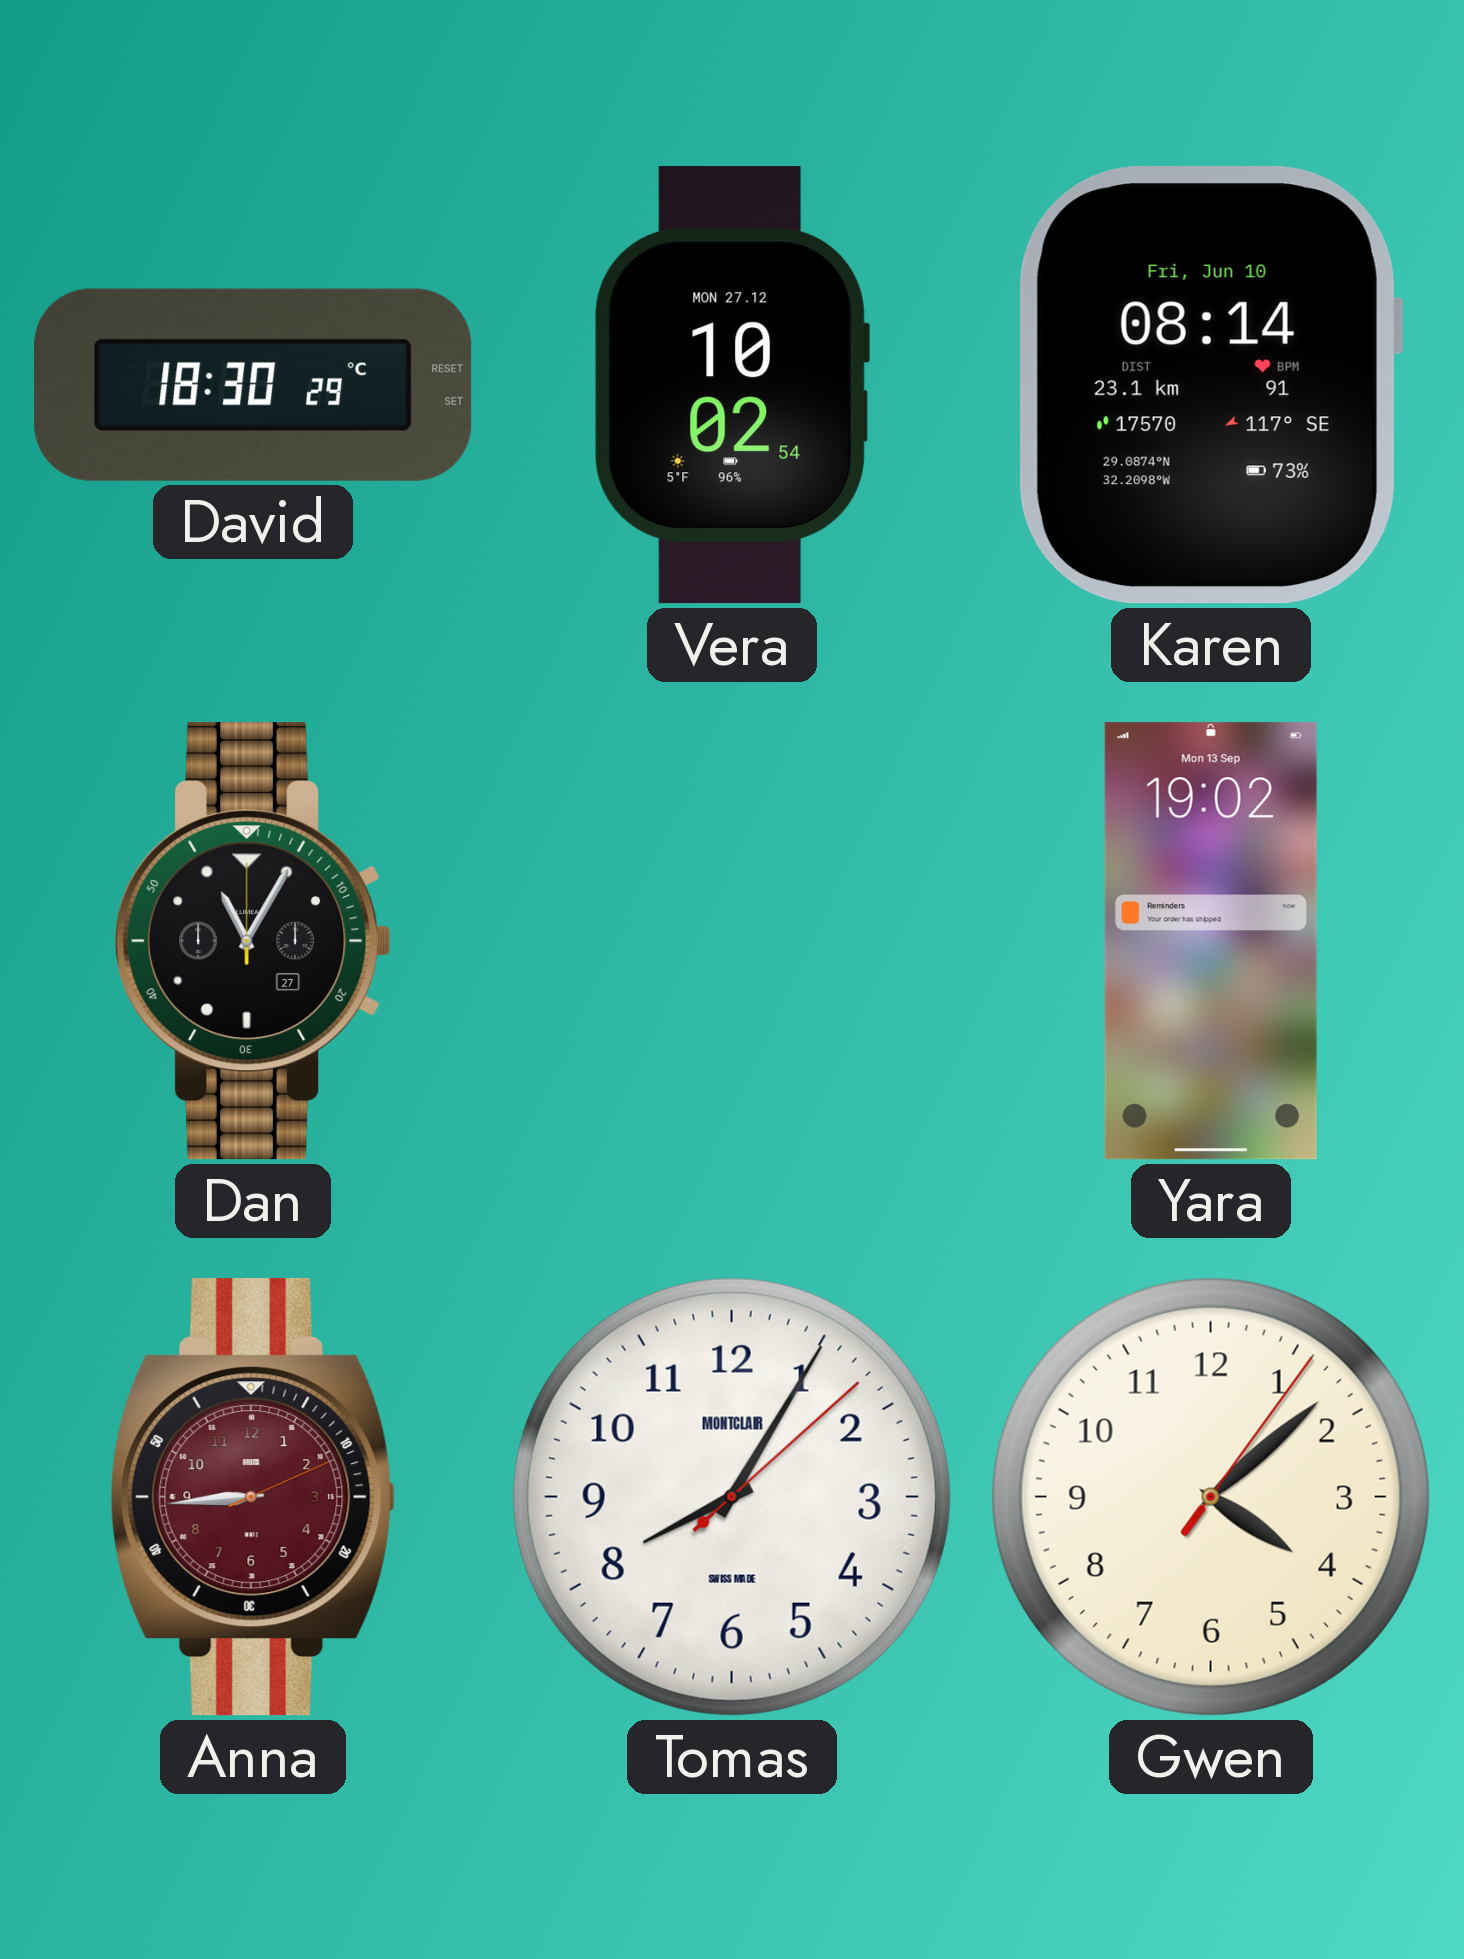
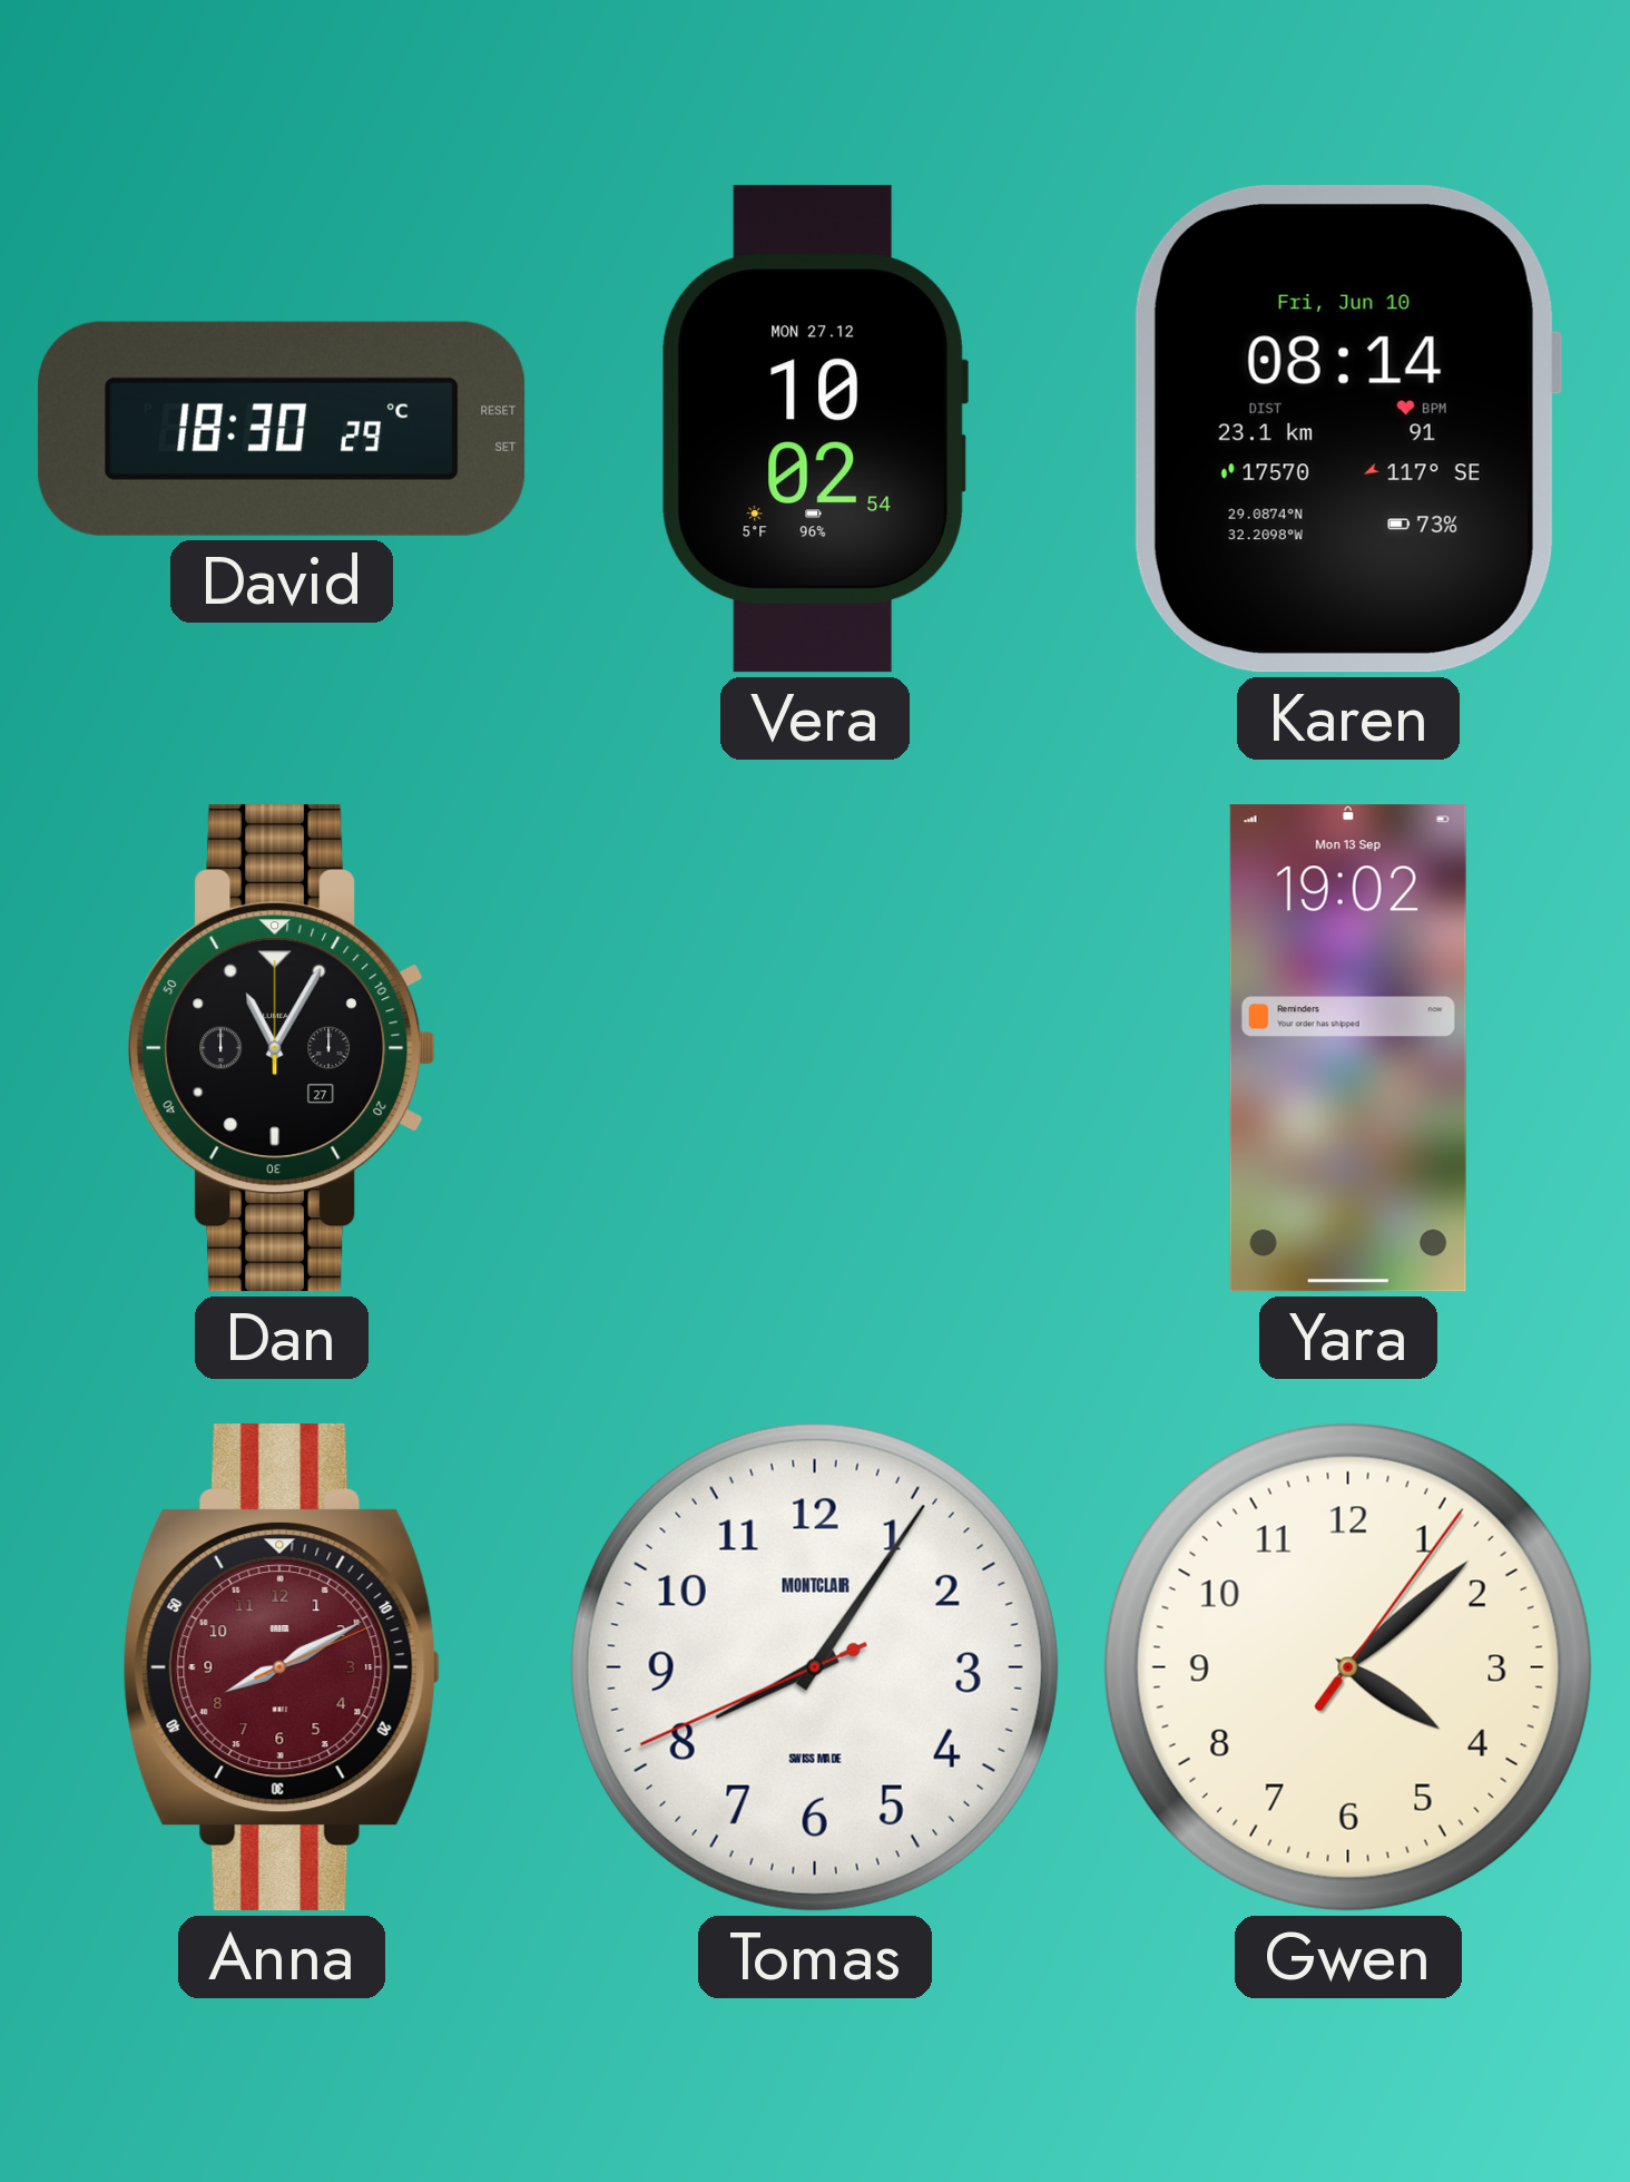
Anna: 8:44 -> 8:10
Tomas: 8:05:08 -> 8:05:41
